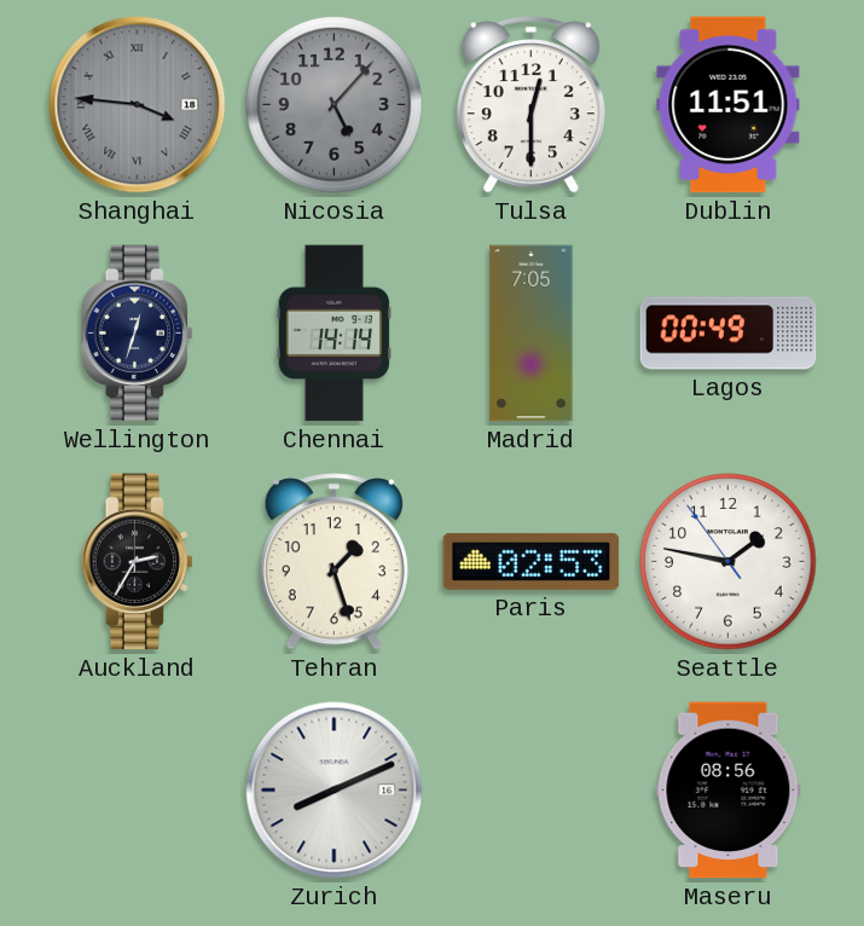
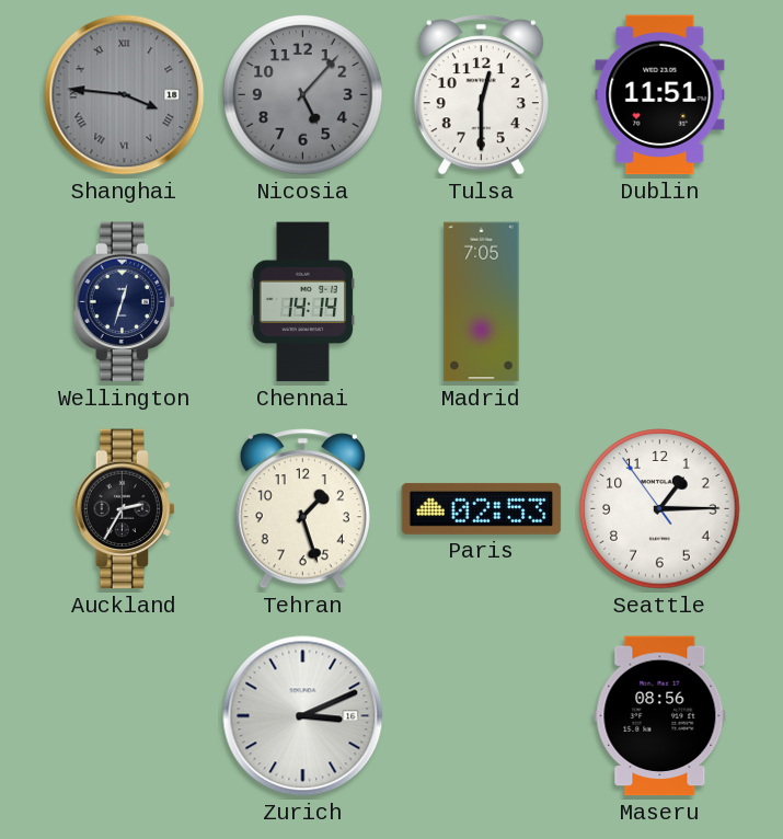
Lagos: 00:49 -> none
Seattle: 1:46 -> 1:14
Zurich: 8:11 -> 3:11
